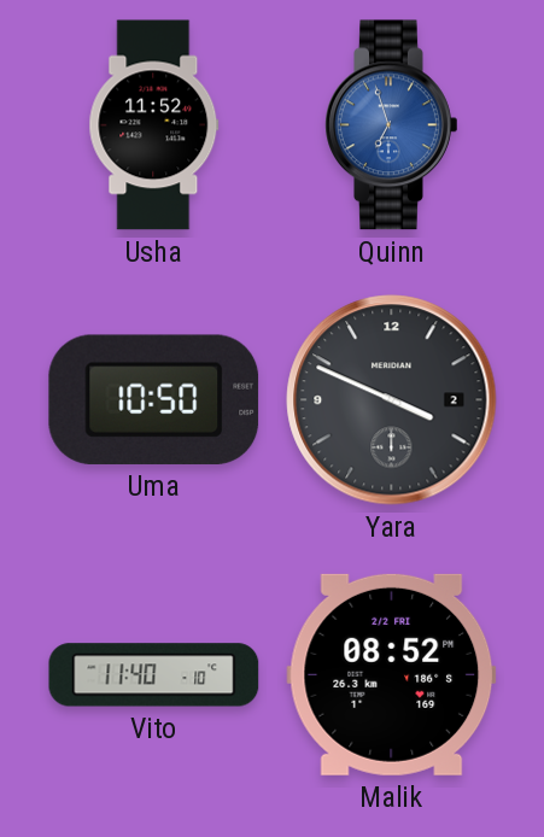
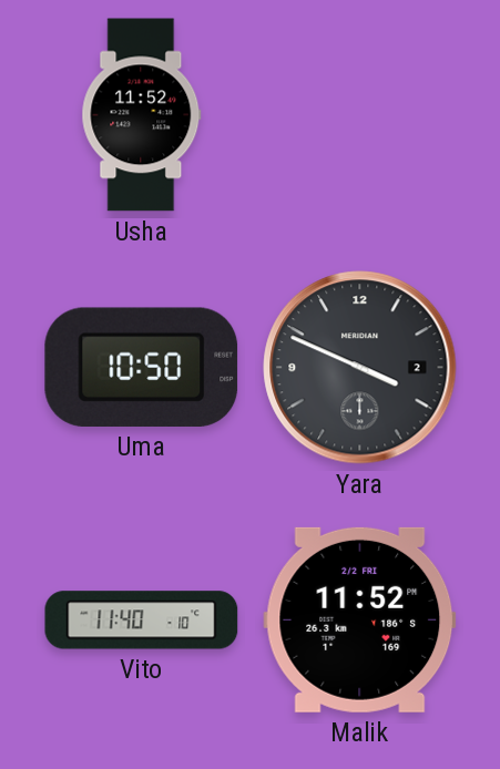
Quinn: 6:57 -> none
Malik: 08:52 -> 11:52
